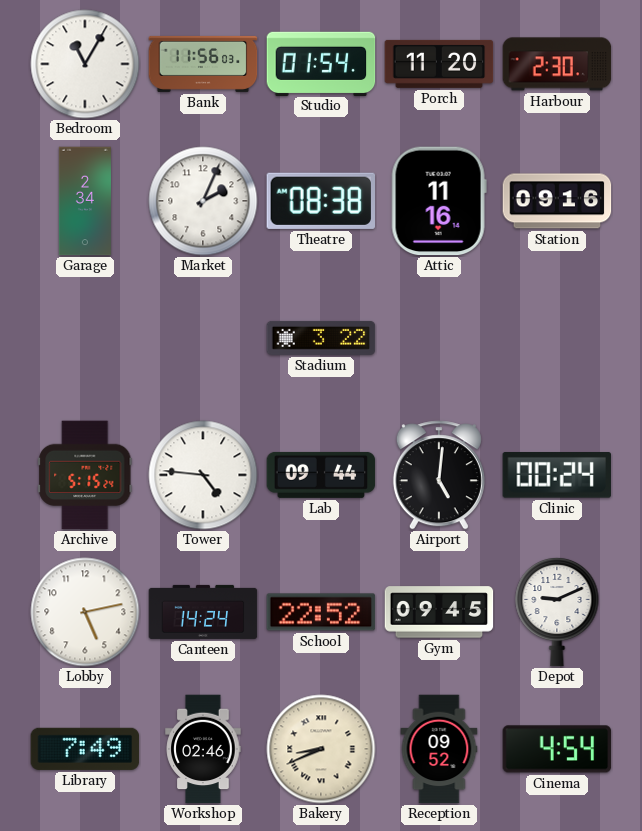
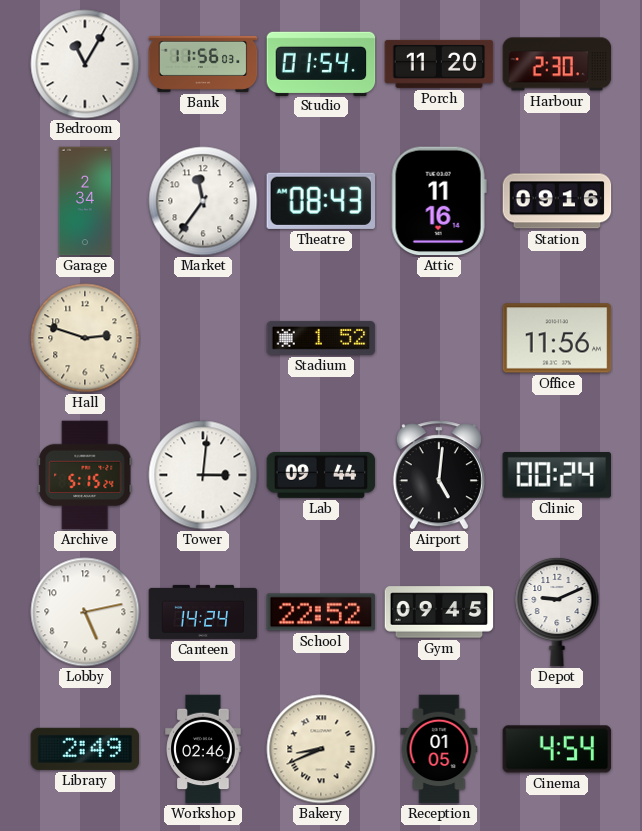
Market: 2:04 -> 11:36
Theatre: 08:38 -> 08:43
Hall: none -> 2:48
Stadium: 3:22 -> 1:52
Office: none -> 11:56
Tower: 4:46 -> 3:01
Library: 7:49 -> 2:49
Reception: 09:52 -> 01:05
